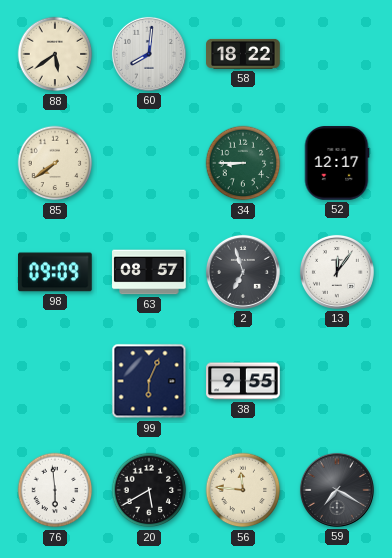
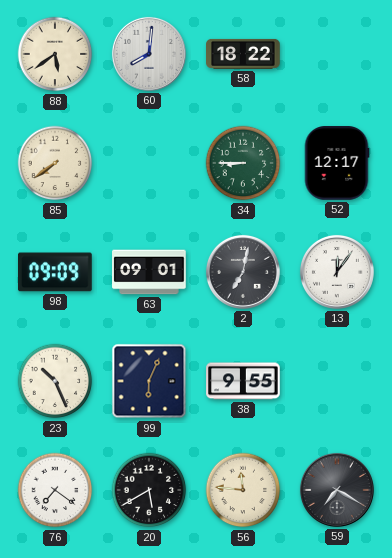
63: 08:57 -> 09:01
2: 6:57 -> 7:02
23: none -> 10:26
76: 5:59 -> 7:21
